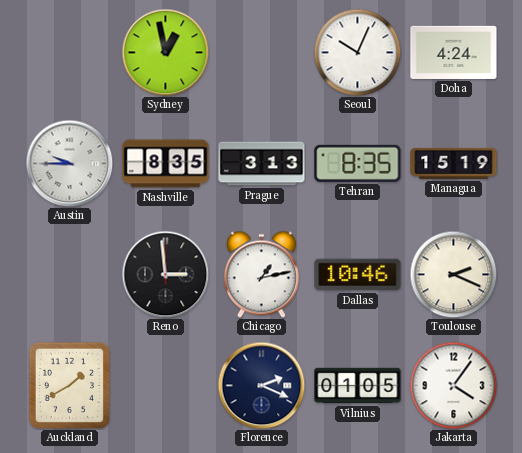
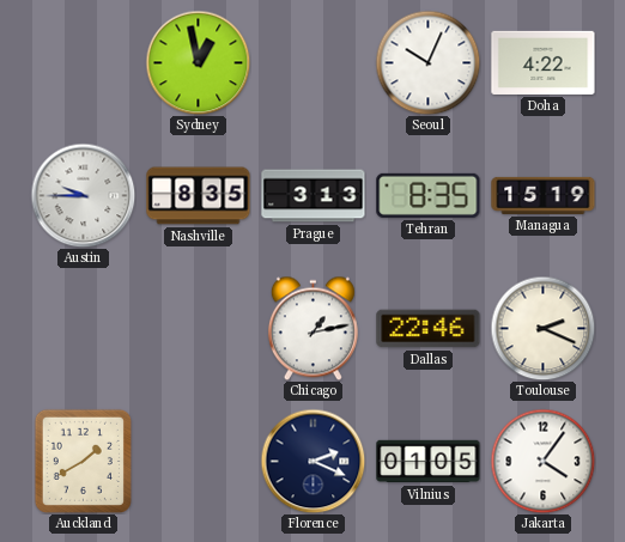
Doha: 4:24 -> 4:22
Reno: 2:59 -> none
Dallas: 10:46 -> 22:46
